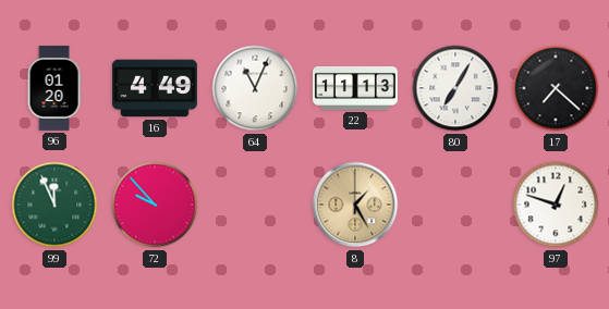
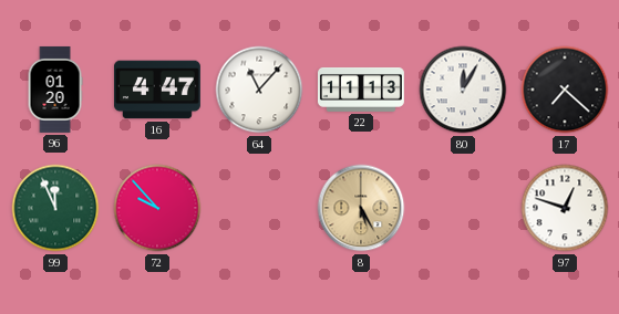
16: 4:49 -> 4:47
64: 11:04 -> 11:07
80: 7:05 -> 12:05
8: 1:25 -> 5:25
